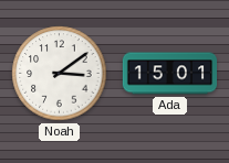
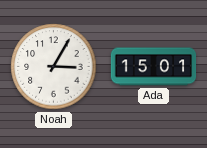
Noah: 3:09 -> 3:05
